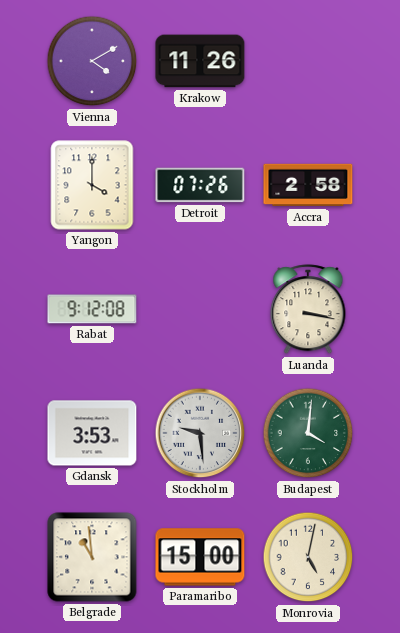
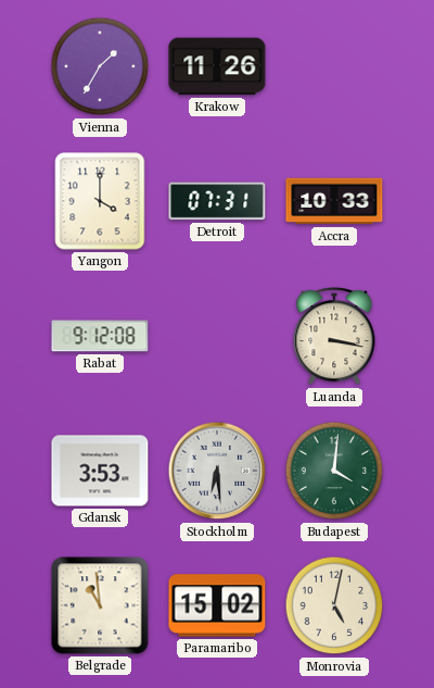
Vienna: 4:10 -> 1:35
Detroit: 07:26 -> 07:31
Accra: 2:58 -> 10:33
Stockholm: 9:29 -> 6:29
Paramaribo: 15:00 -> 15:02
